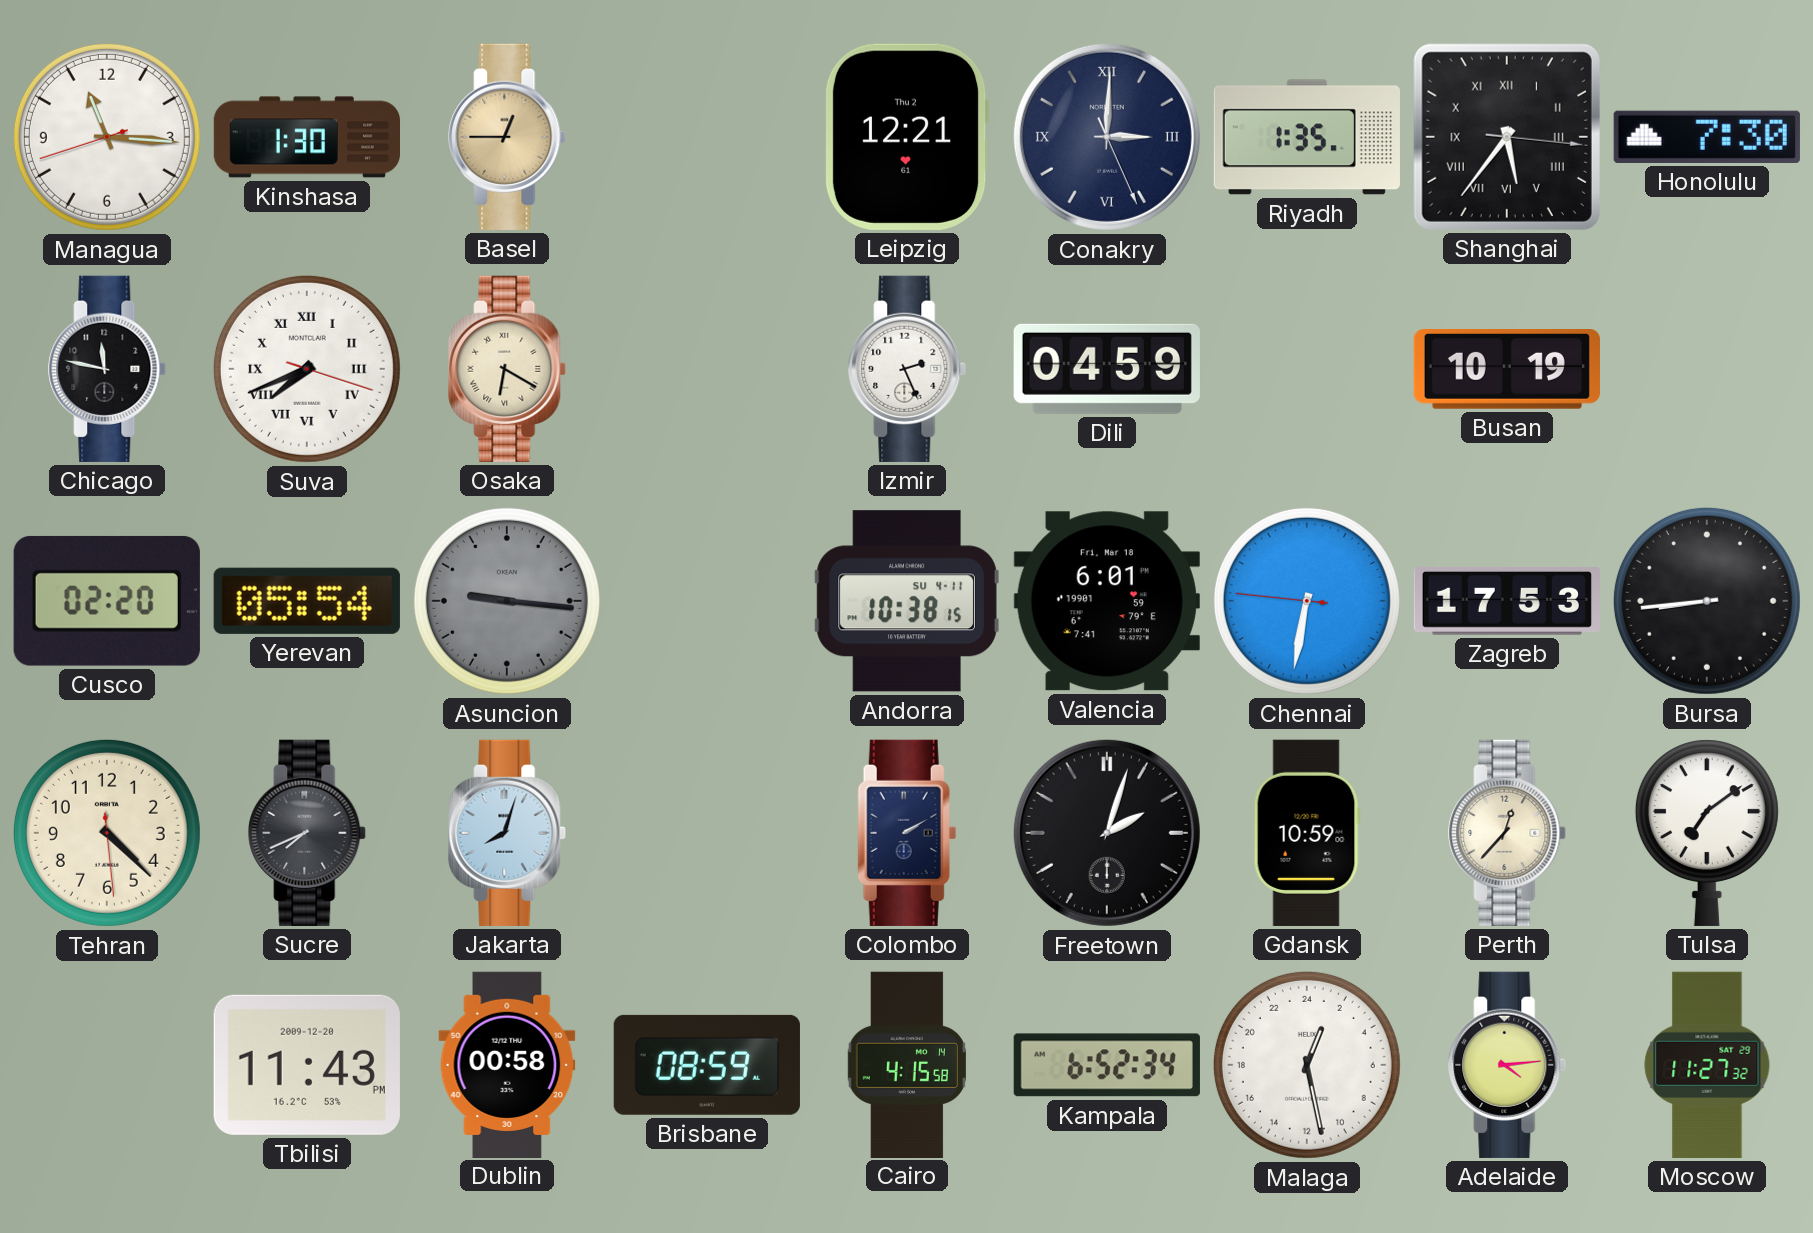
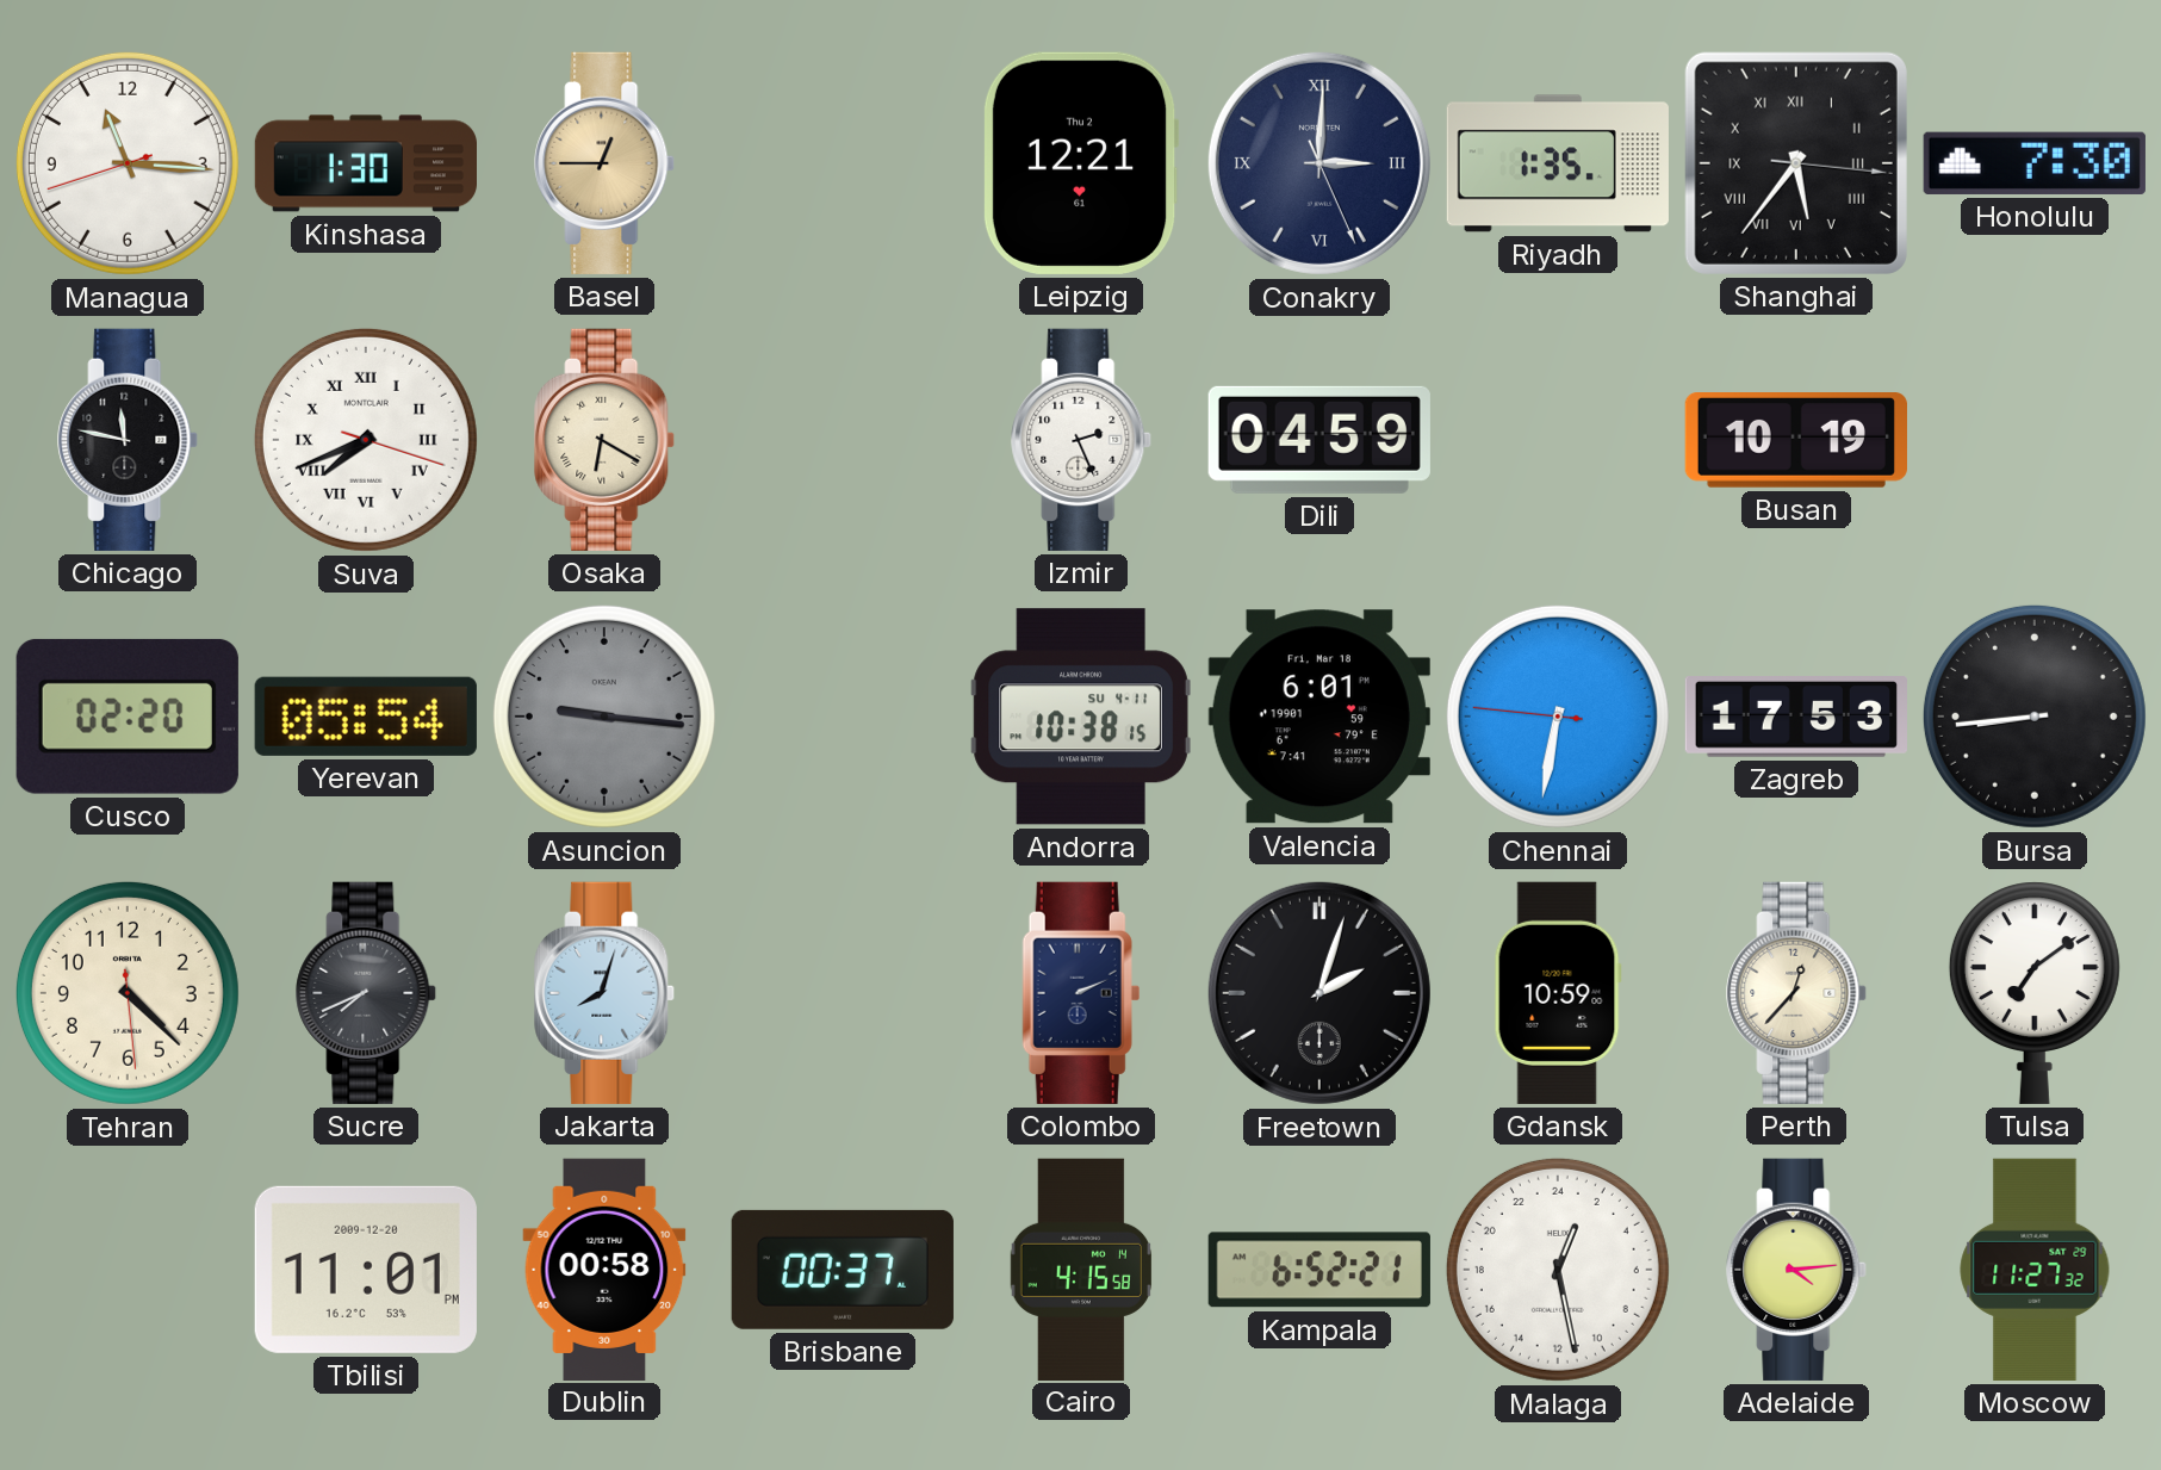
Colombo: 2:10 -> 2:11
Tbilisi: 11:43 -> 11:01
Brisbane: 08:59 -> 00:37
Kampala: 6:52:34 -> 6:52:21
